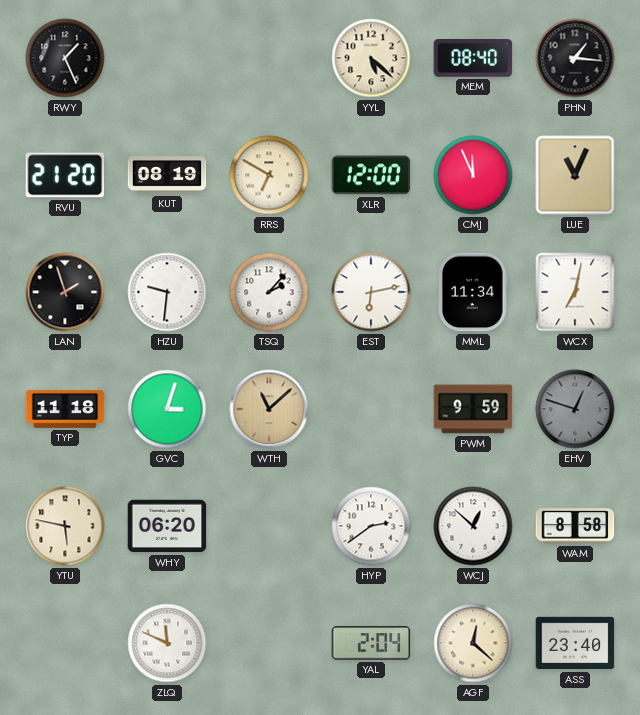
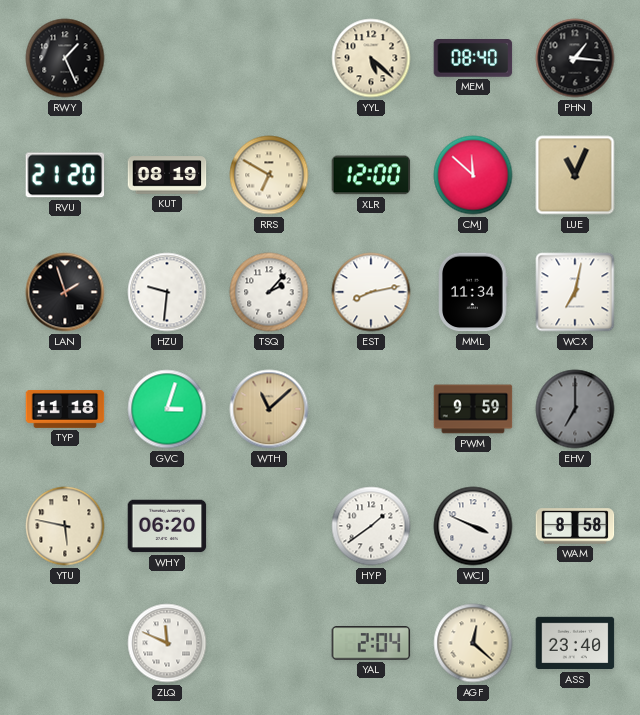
CMJ: 11:56 -> 11:52
EST: 6:13 -> 8:13
EHV: 12:48 -> 7:00
HYP: 2:39 -> 1:39
WCJ: 12:52 -> 3:49
